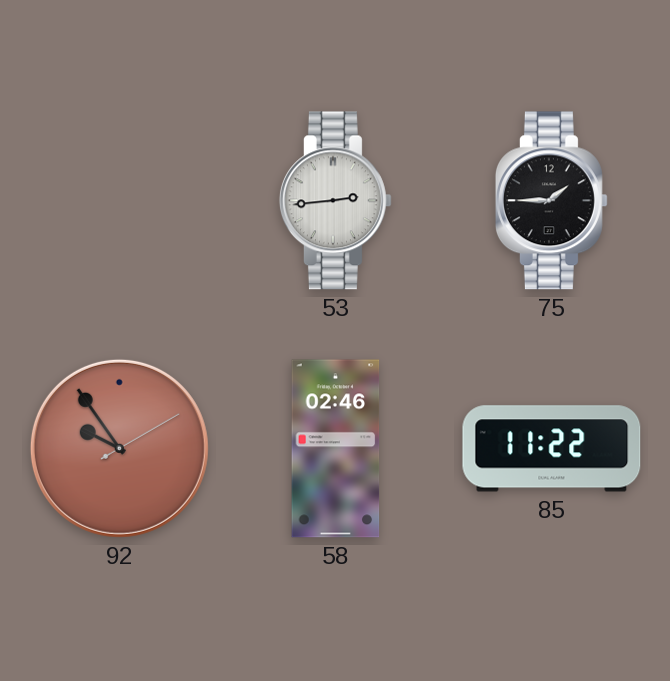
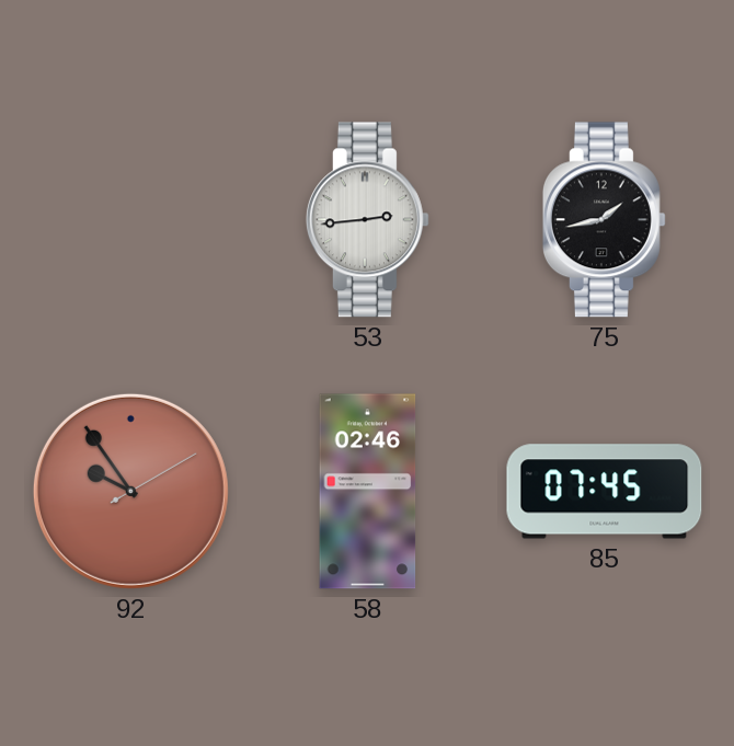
75: 1:45 -> 1:43
85: 11:22 -> 07:45
